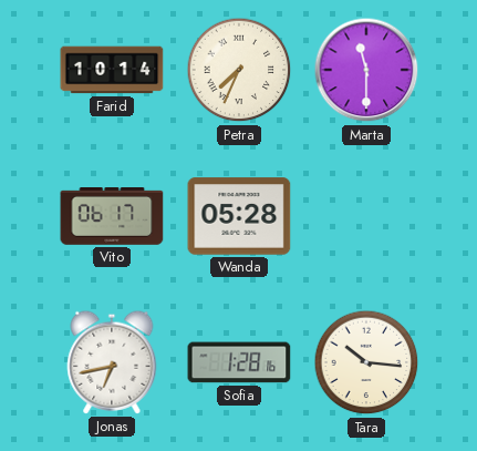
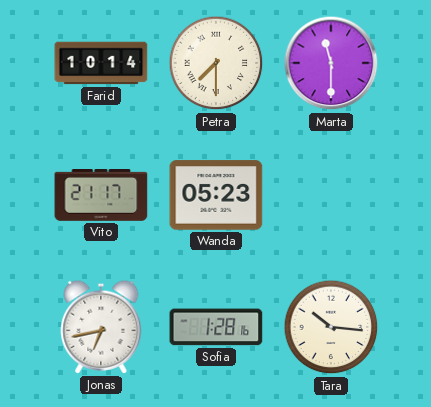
Petra: 7:34 -> 7:30
Vito: 06:17 -> 21:17
Wanda: 05:28 -> 05:23
